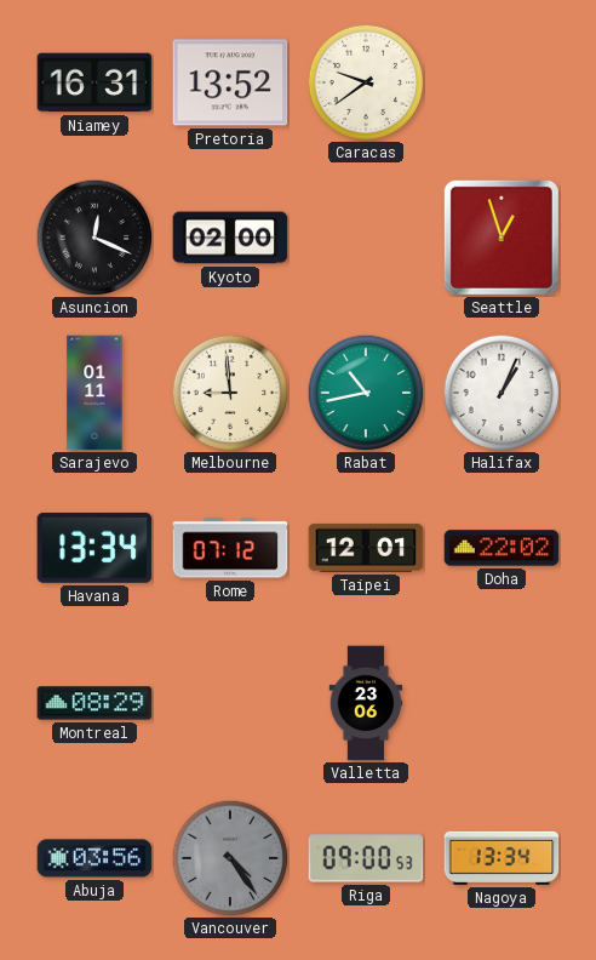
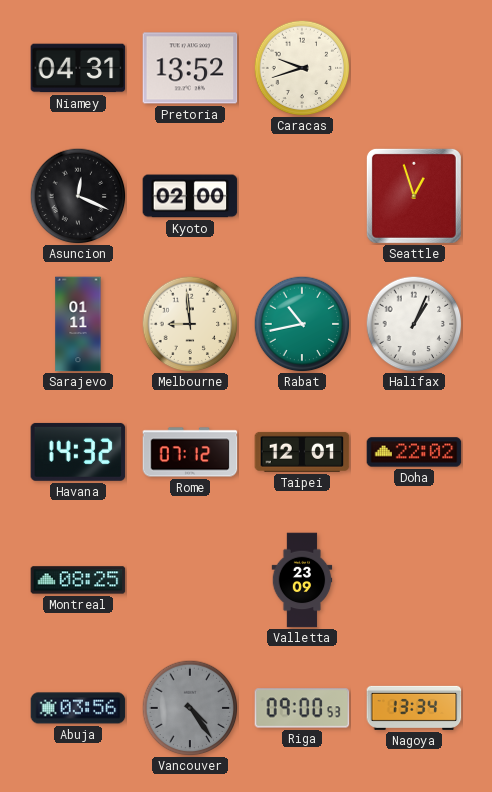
Niamey: 16:31 -> 04:31
Caracas: 9:39 -> 9:42
Havana: 13:34 -> 14:32
Montreal: 08:29 -> 08:25
Valletta: 23:06 -> 23:09
